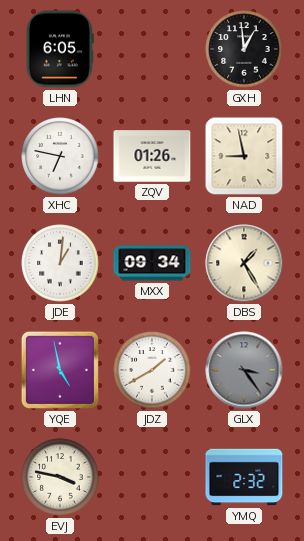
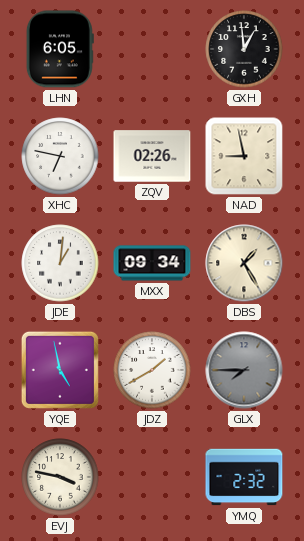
ZQV: 01:26 -> 02:26
GLX: 3:24 -> 7:45
